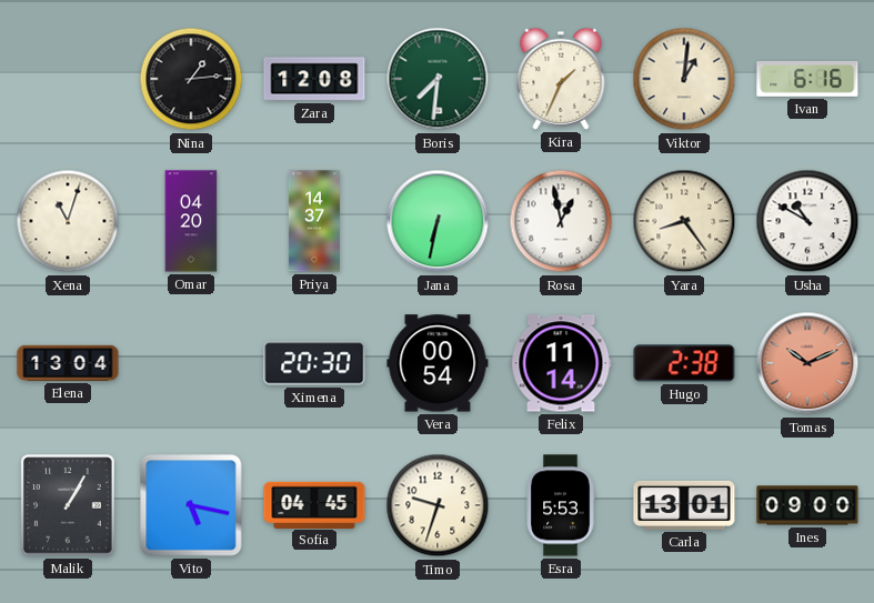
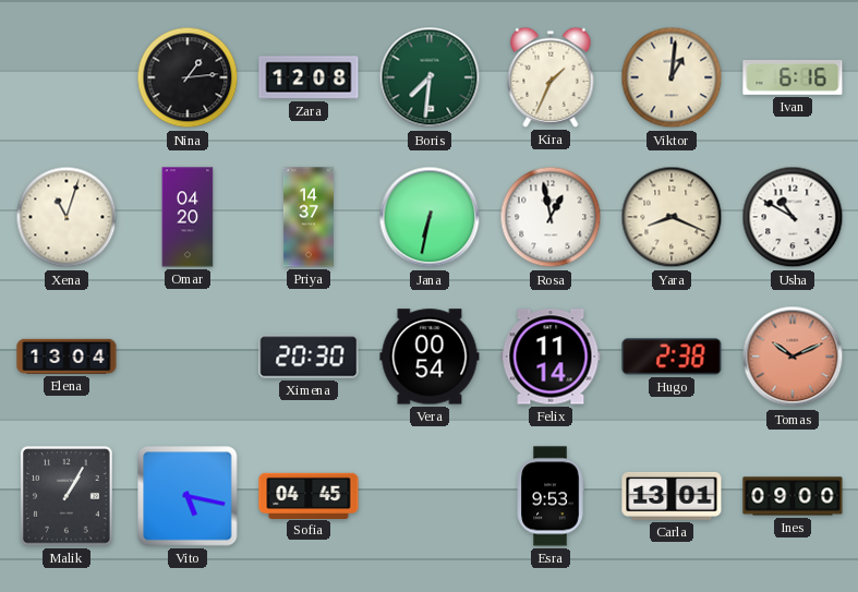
Yara: 8:24 -> 8:19
Timo: 9:33 -> none
Esra: 5:53 -> 9:53
